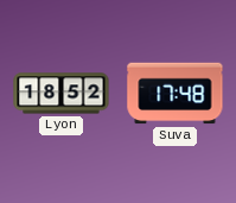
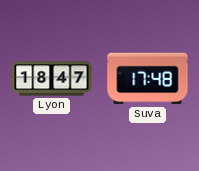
Lyon: 18:52 -> 18:47
